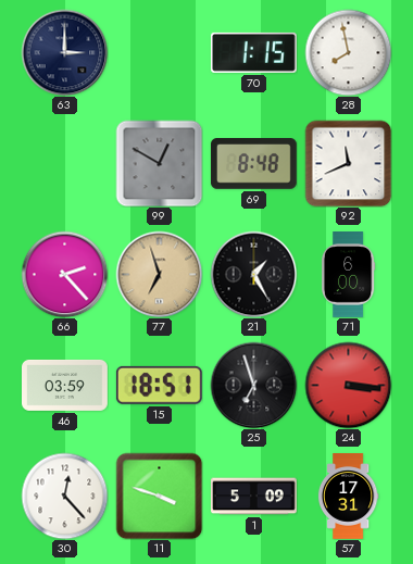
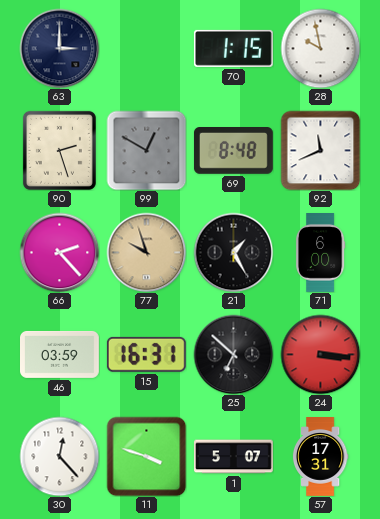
28: 7:58 -> 9:58
90: none -> 2:27
77: 6:57 -> 9:57
15: 18:51 -> 16:31
25: 6:57 -> 6:52
1: 5:09 -> 5:07
